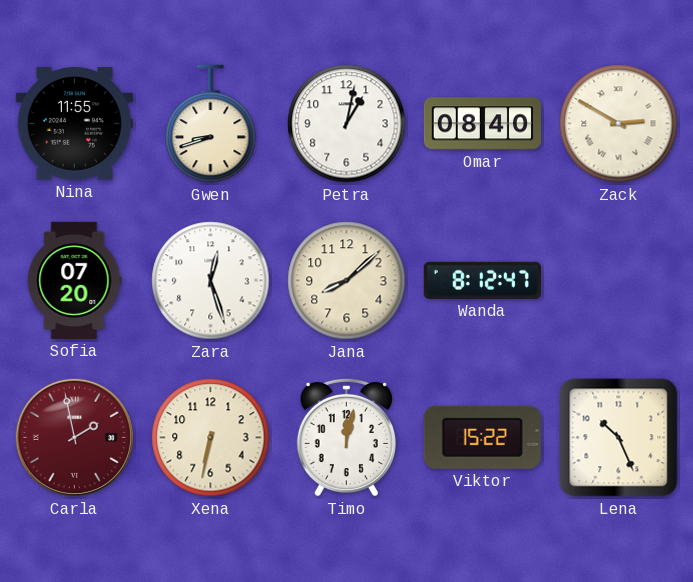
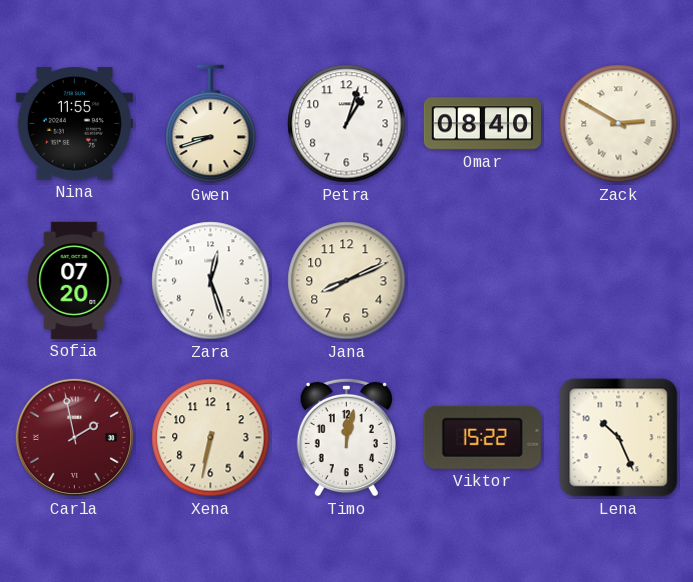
Petra: 1:02 -> 1:03
Jana: 8:08 -> 8:11
Wanda: 8:12 -> none
